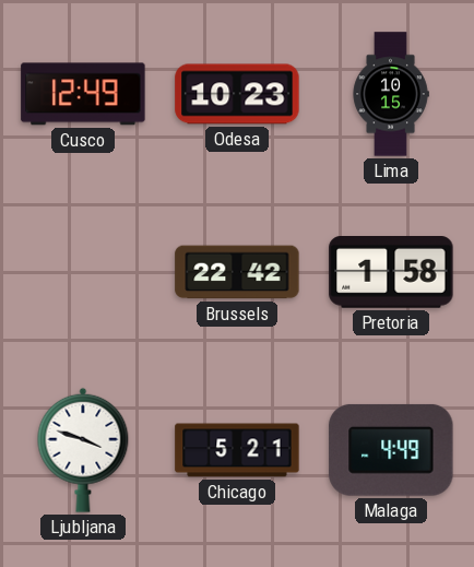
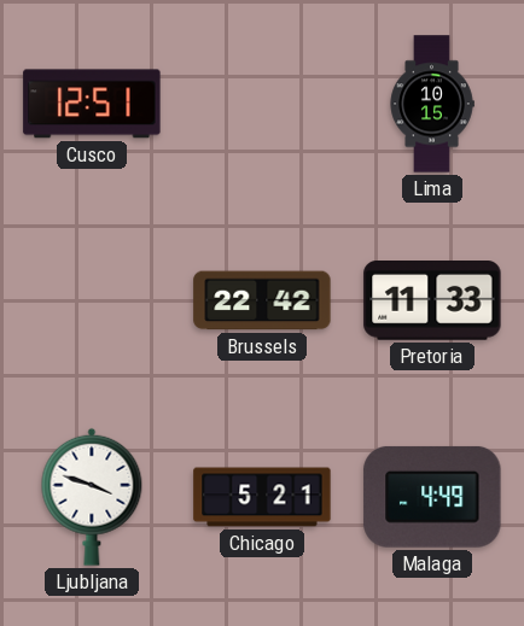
Cusco: 12:49 -> 12:51
Odesa: 10:23 -> none
Pretoria: 1:58 -> 11:33
